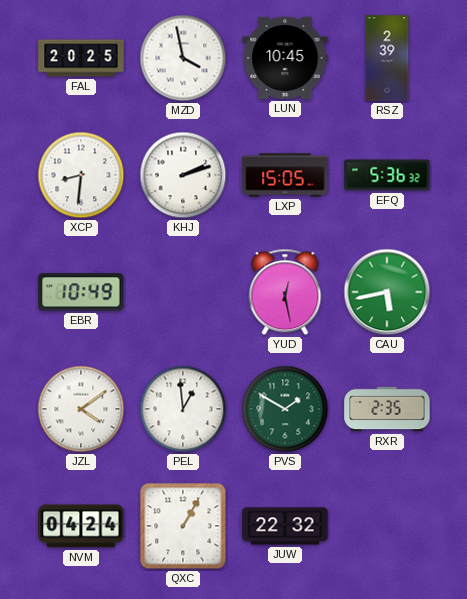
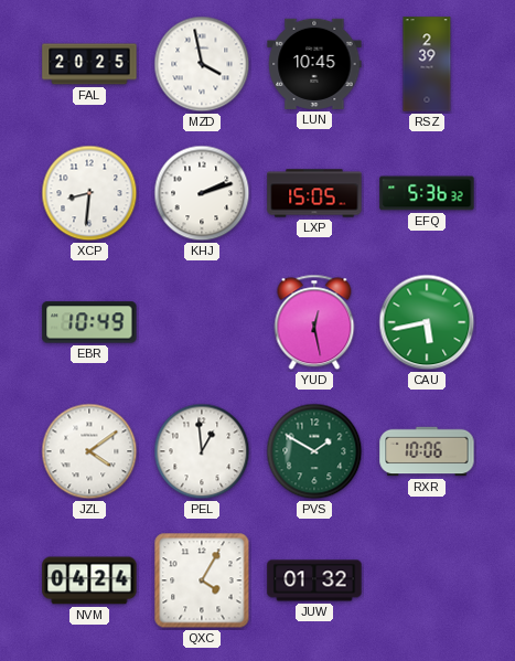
RXR: 2:35 -> 10:06
QXC: 1:05 -> 4:05
JUW: 22:32 -> 01:32
